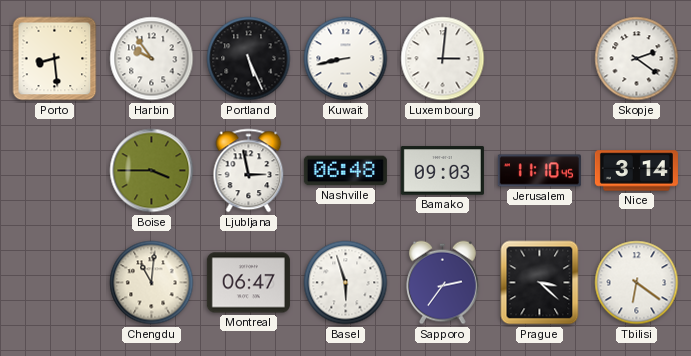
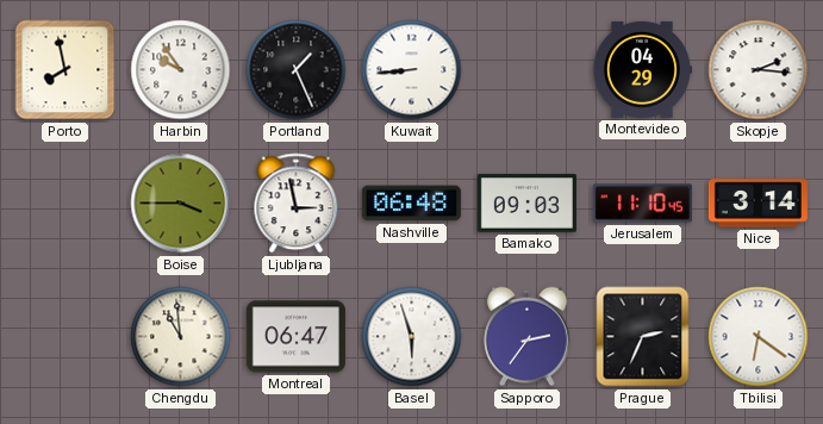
Porto: 8:29 -> 7:58
Portland: 5:26 -> 1:26
Kuwait: 8:43 -> 8:44
Luxembourg: 3:01 -> none
Montevideo: none -> 04:29
Skopje: 2:21 -> 2:16
Chengdu: 11:01 -> 10:59
Prague: 3:22 -> 2:34
